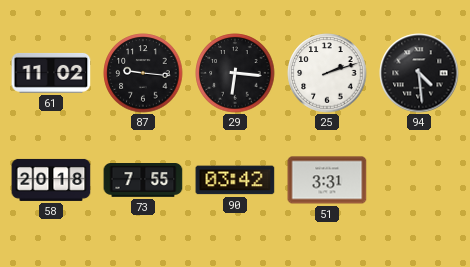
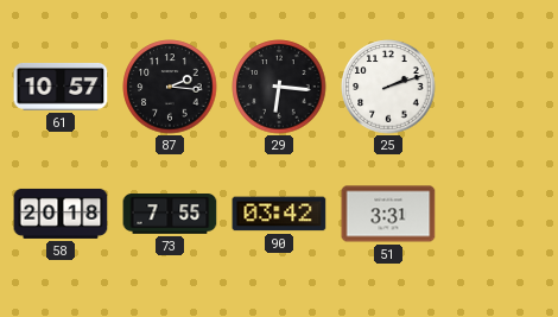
61: 11:02 -> 10:57
87: 9:16 -> 2:16
94: 4:29 -> none
